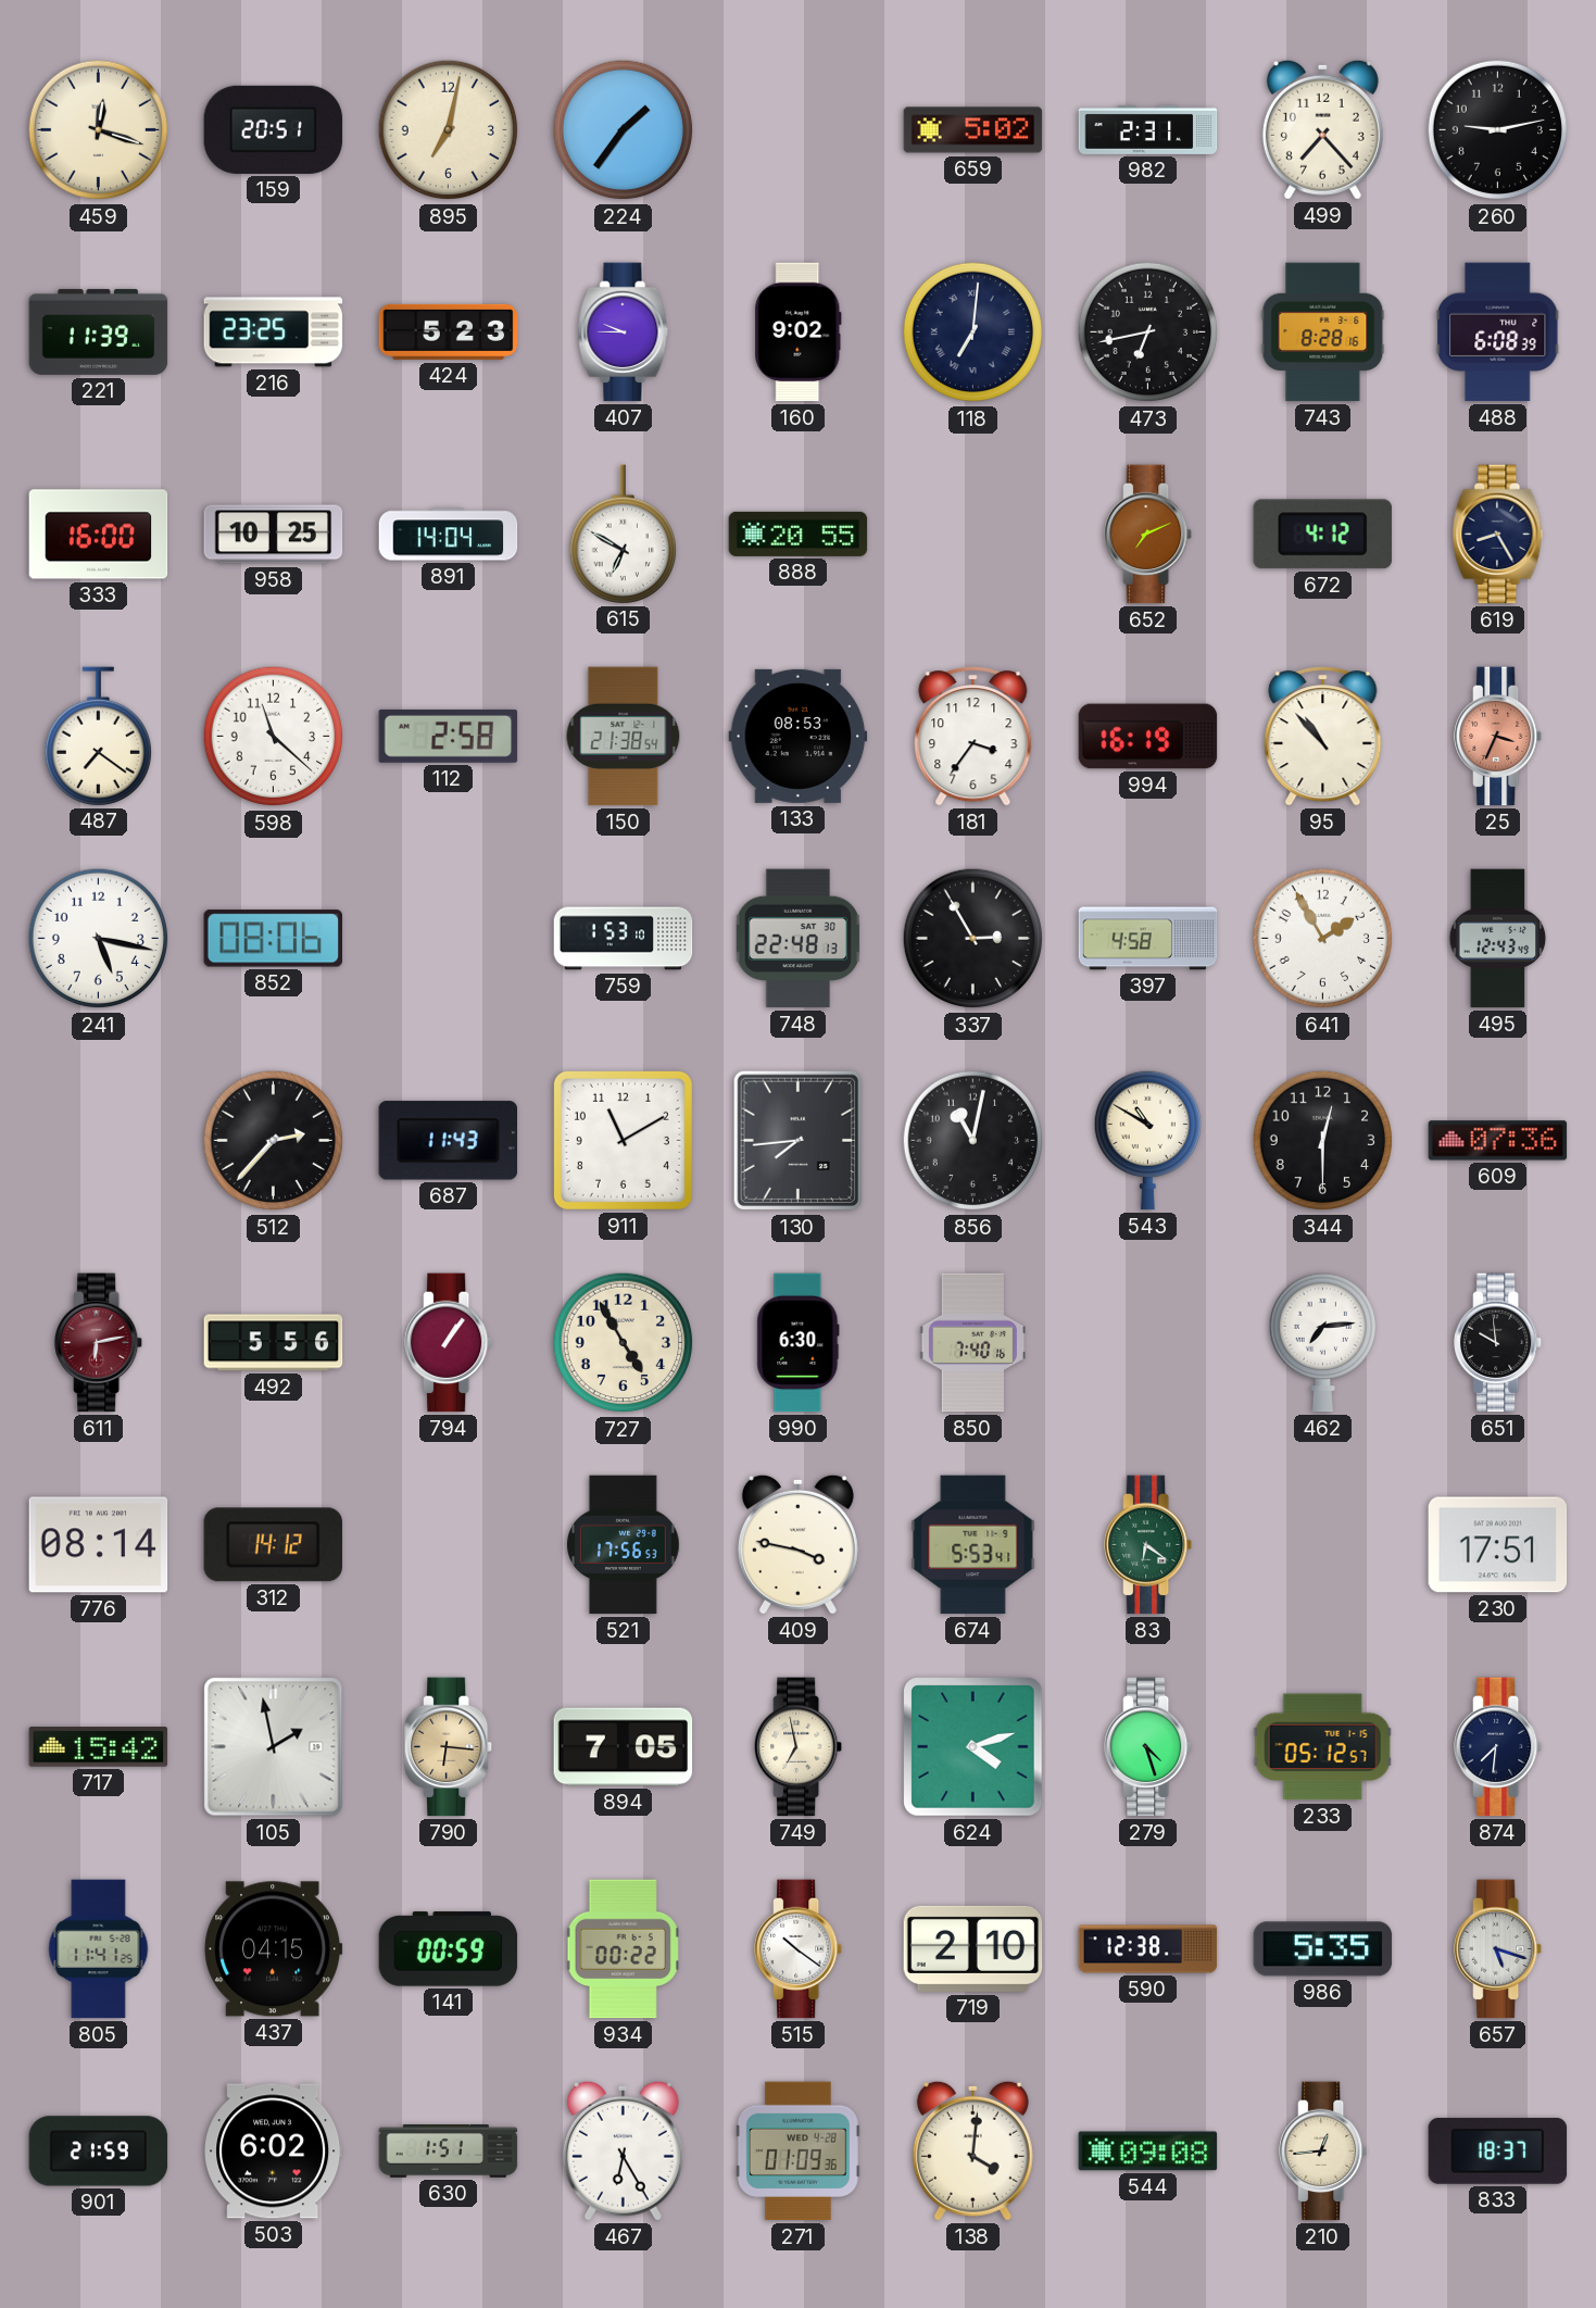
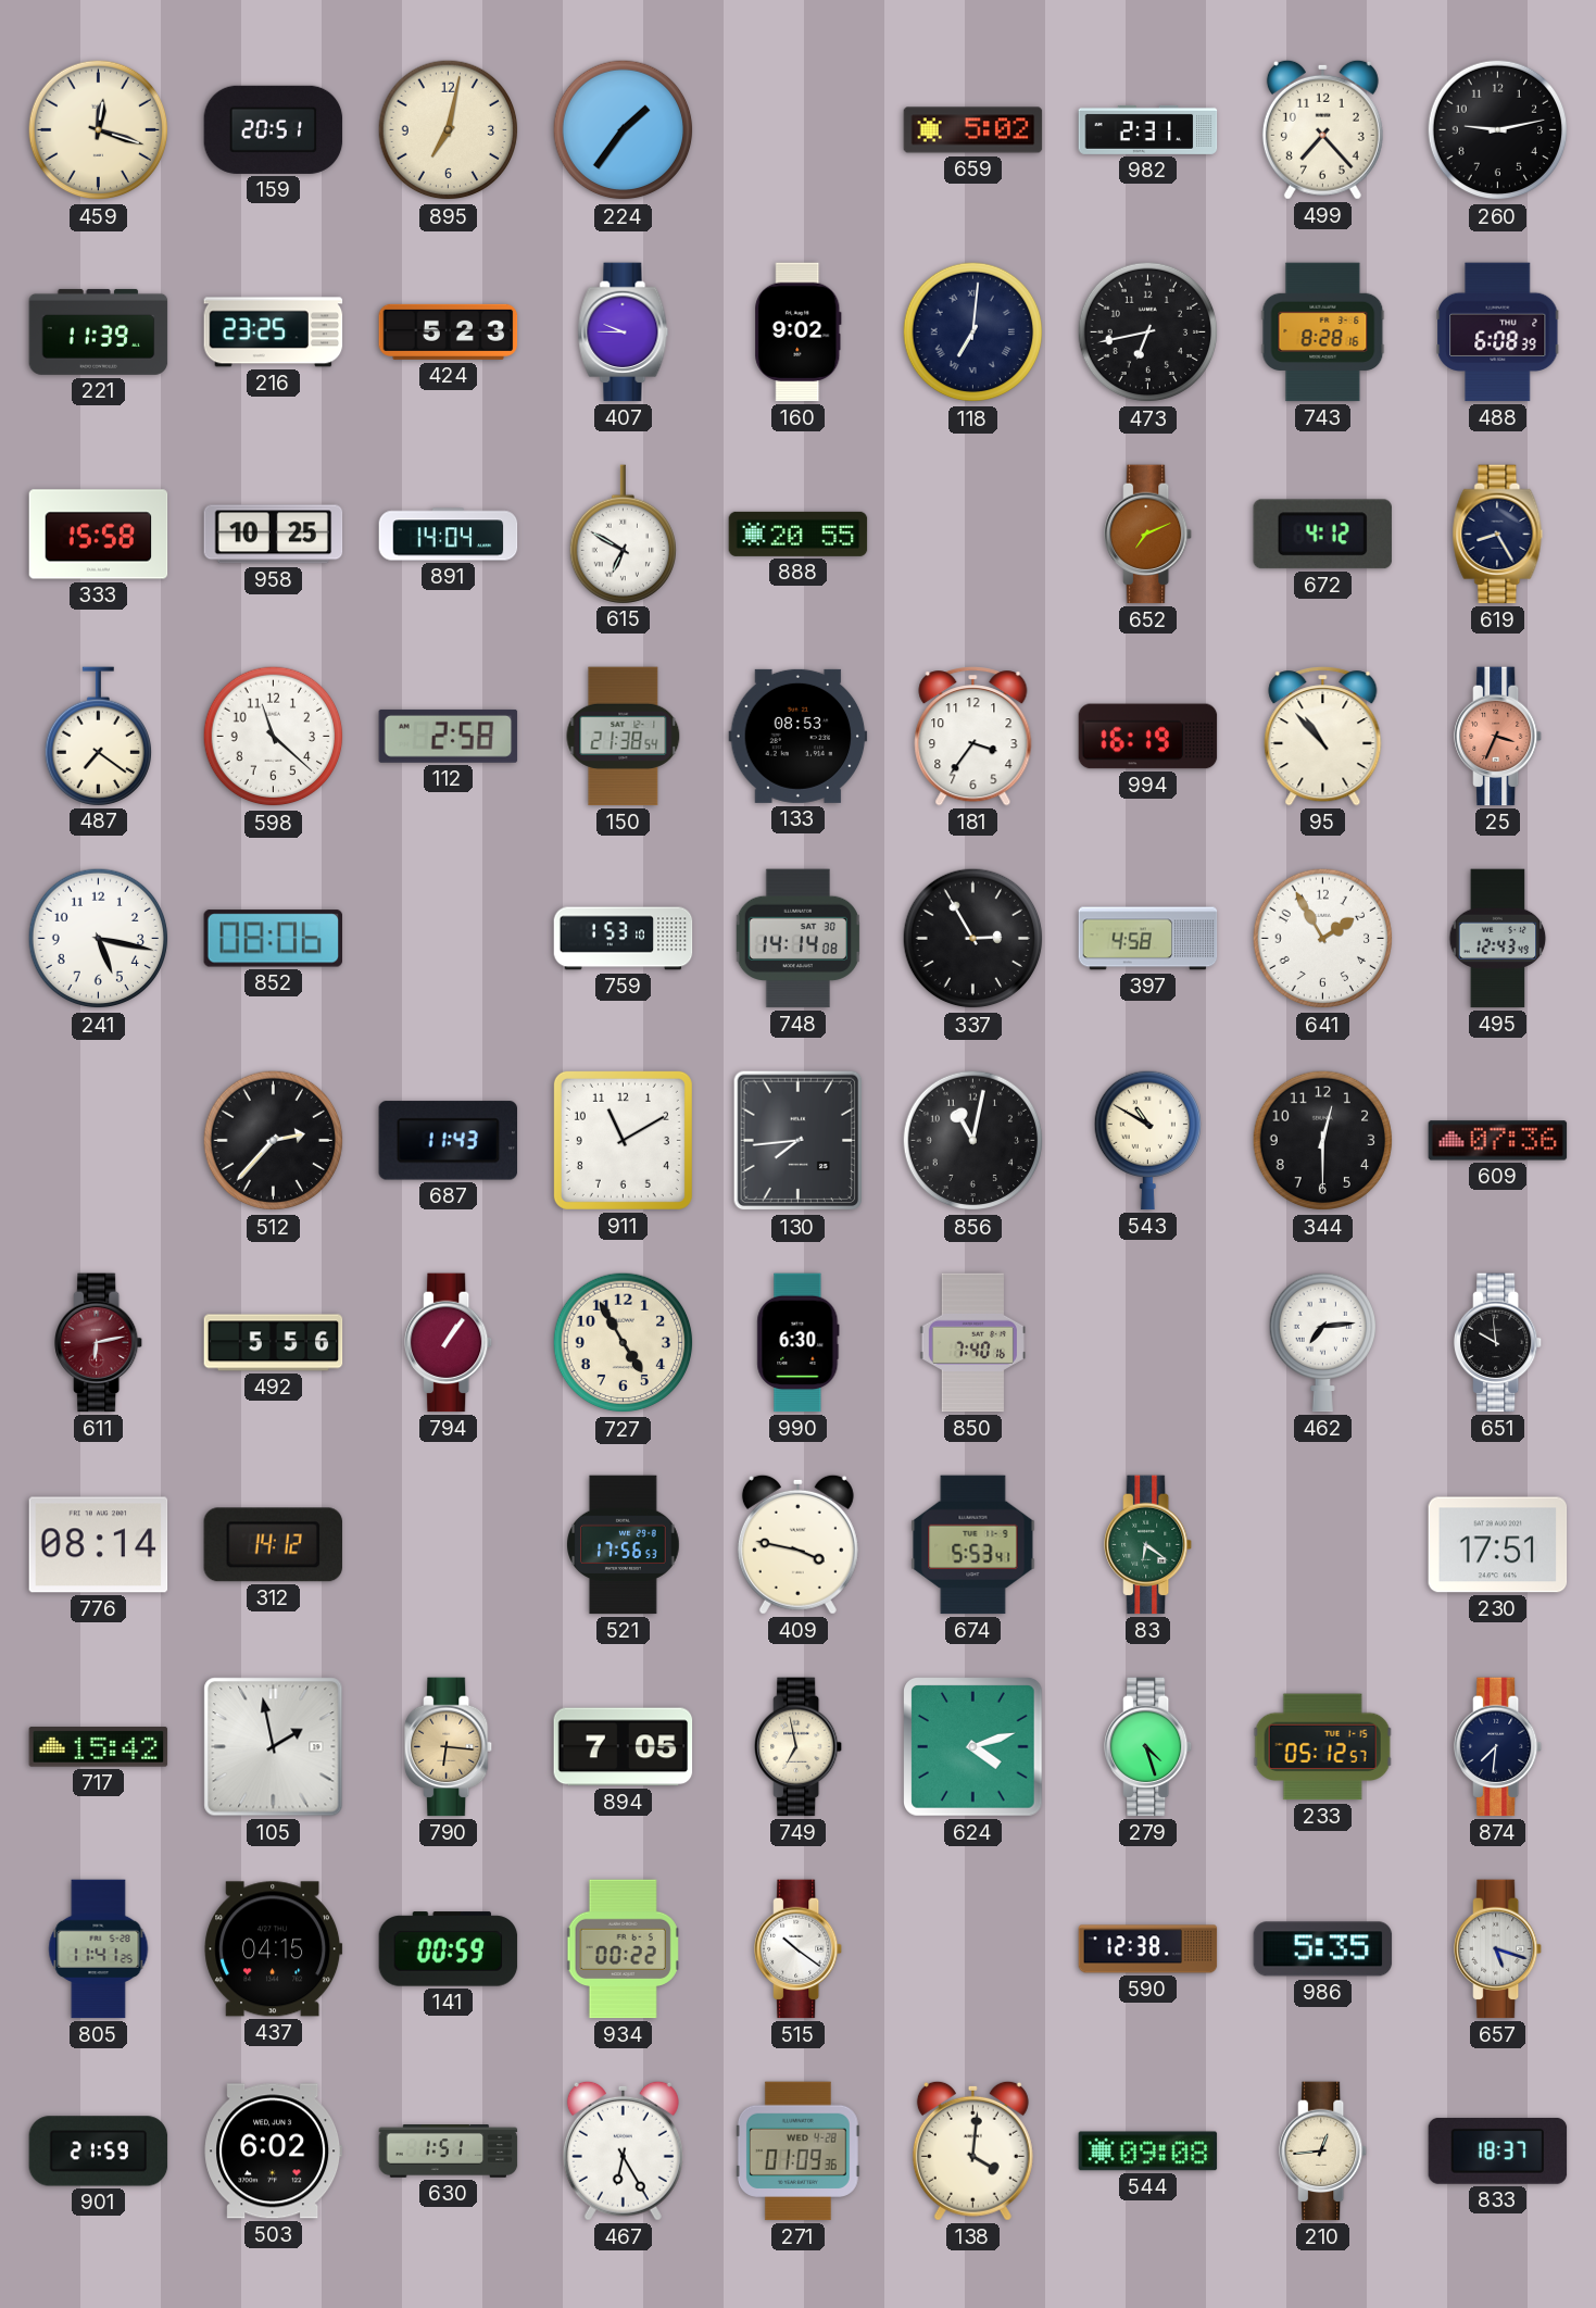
333: 16:00 -> 15:58
748: 22:48 -> 14:14
719: 2:10 -> none
